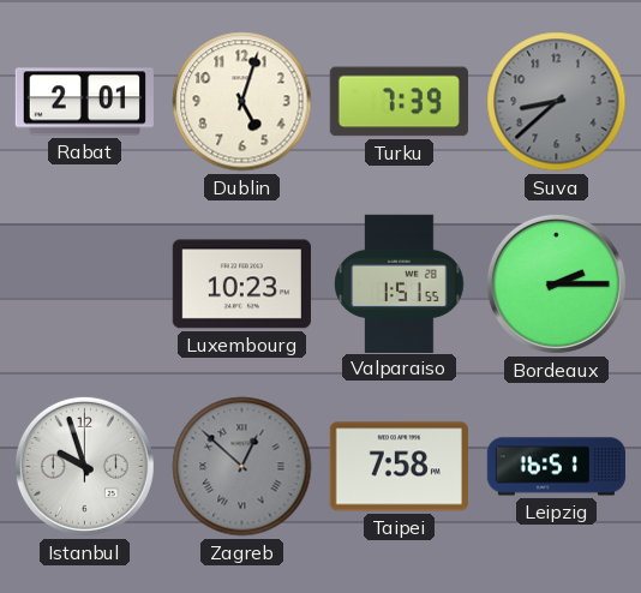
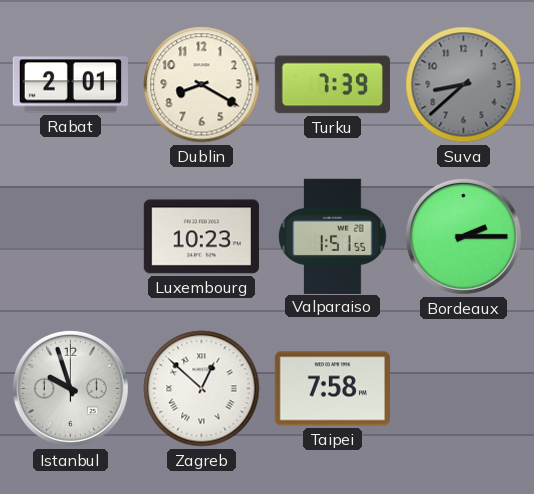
Dublin: 5:03 -> 8:20
Zagreb dial: grey -> white
Leipzig: 16:51 -> none
